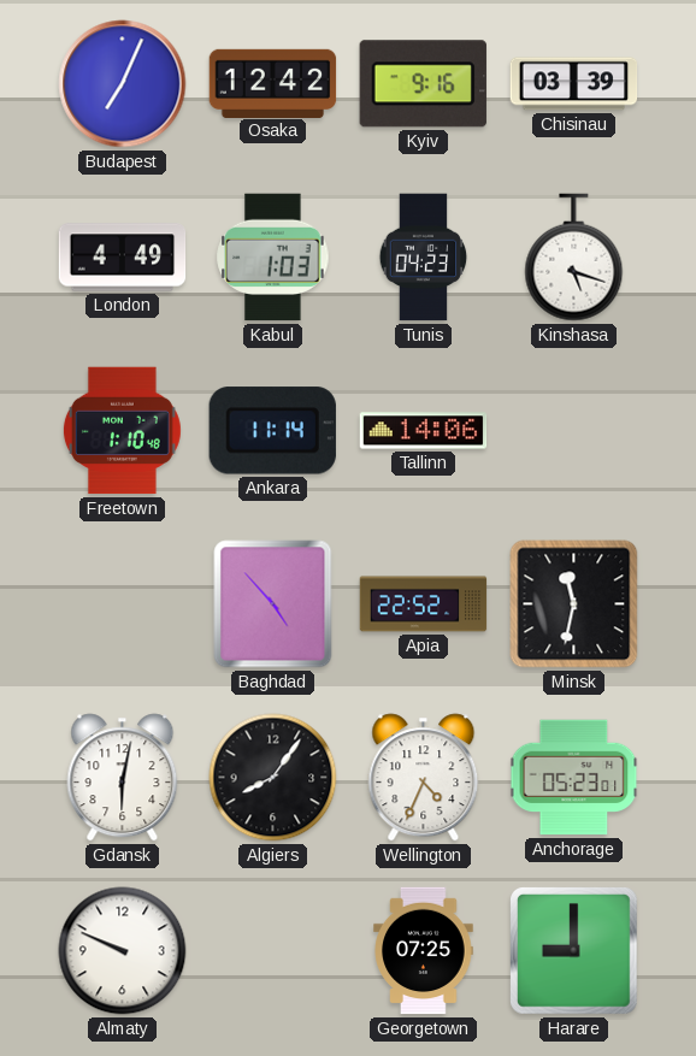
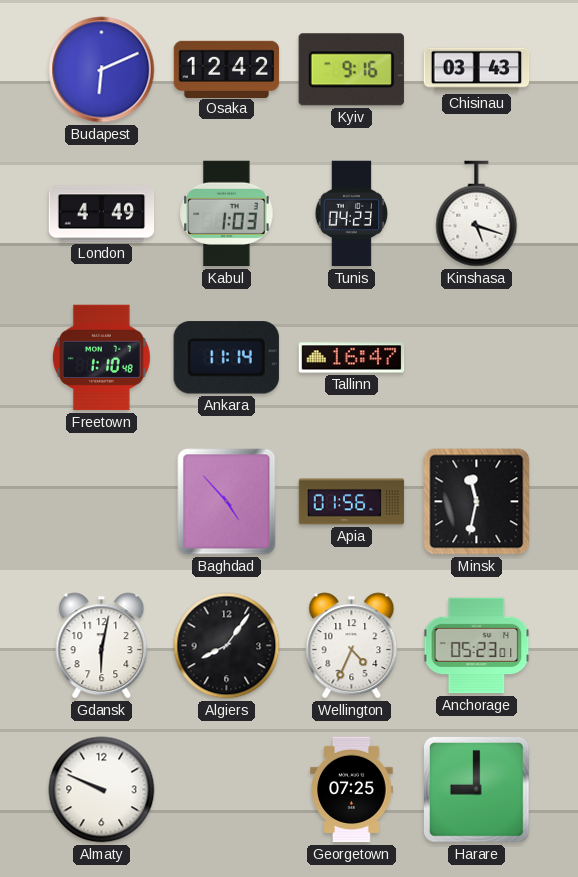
Budapest: 7:04 -> 6:11
Chisinau: 03:39 -> 03:43
Tallinn: 14:06 -> 16:47
Apia: 22:52 -> 01:56
